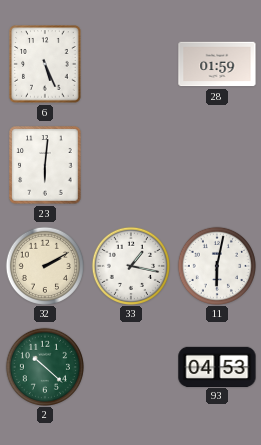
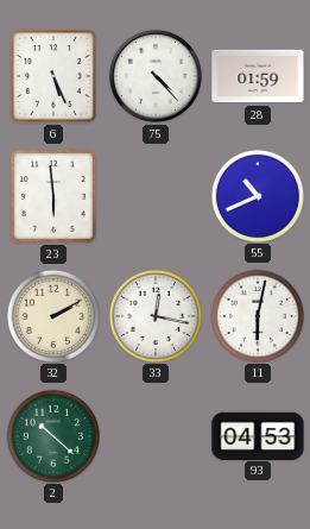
75: none -> 4:23
23: 6:01 -> 5:59
55: none -> 10:41
33: 1:17 -> 12:17
